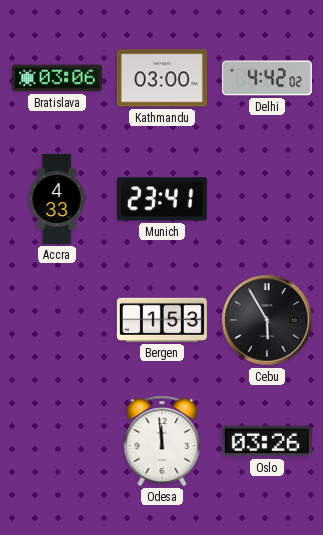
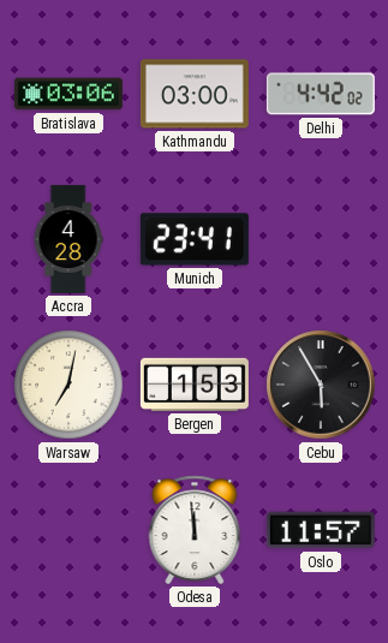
Accra: 4:33 -> 4:28
Warsaw: none -> 7:02
Oslo: 03:26 -> 11:57
